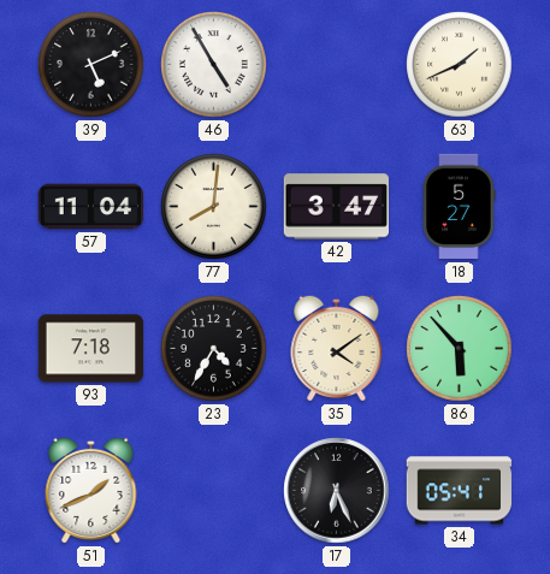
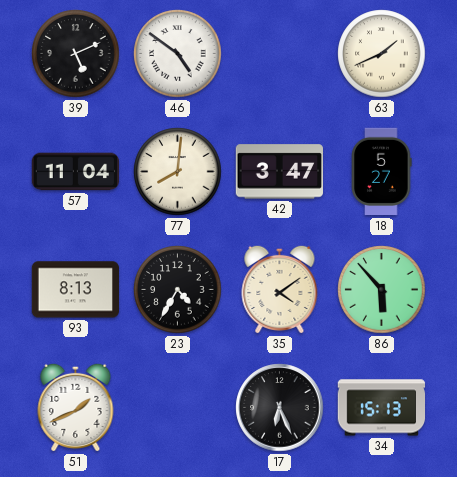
46: 4:55 -> 4:51
93: 7:18 -> 8:13
34: 05:41 -> 15:13
